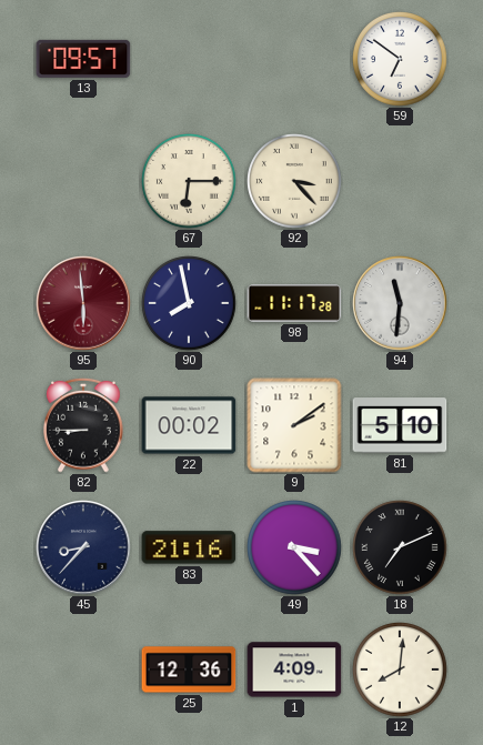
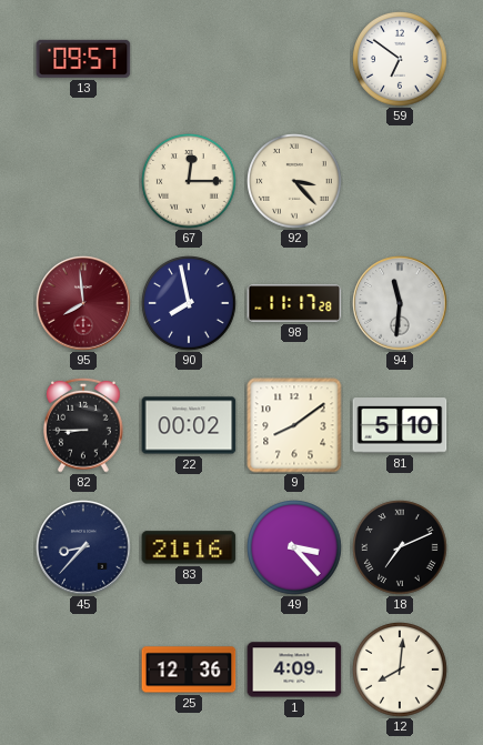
67: 6:15 -> 12:15
95: 5:59 -> 7:59
9: 2:09 -> 8:09
